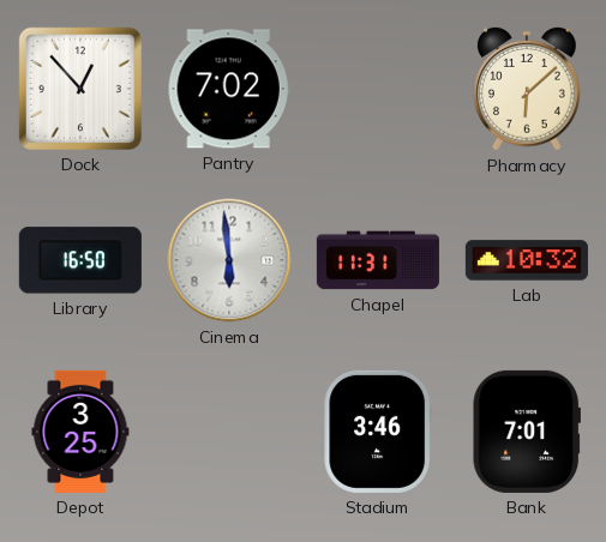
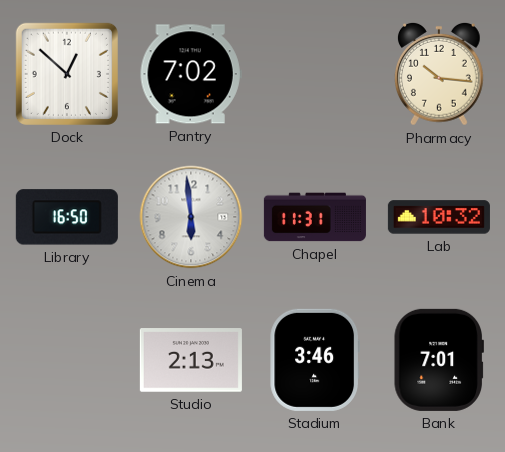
Dock: 12:53 -> 12:52
Pharmacy: 6:08 -> 10:16
Depot: 3:25 -> none
Studio: none -> 2:13
